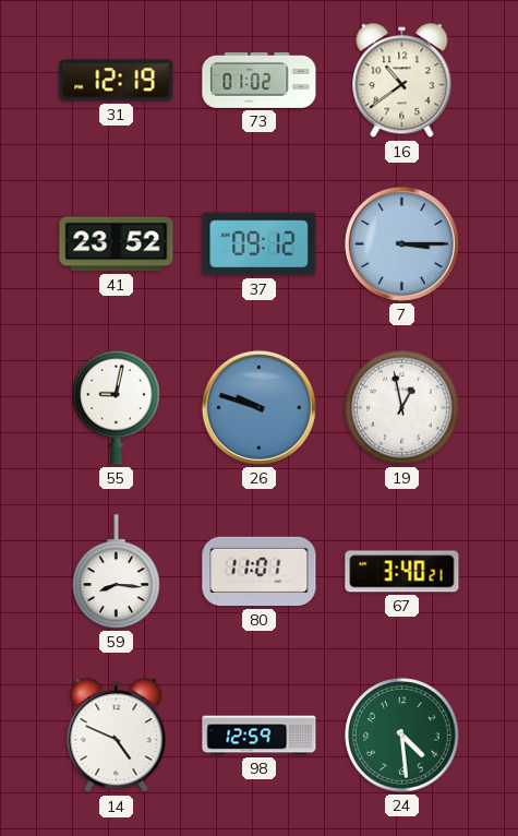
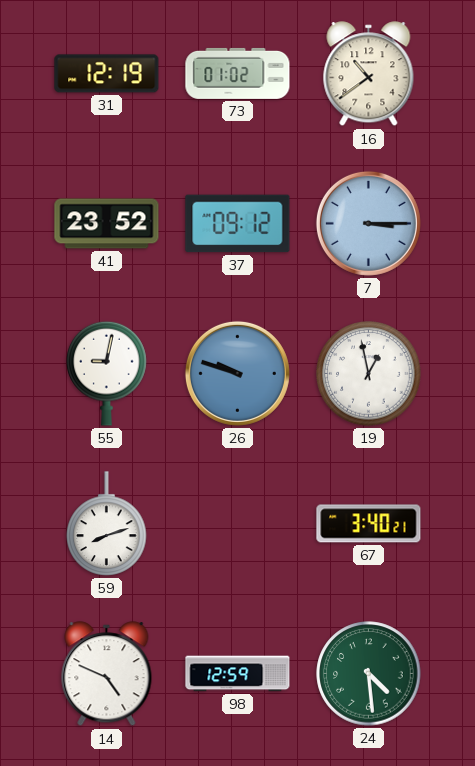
59: 8:16 -> 8:12
80: 11:01 -> none
